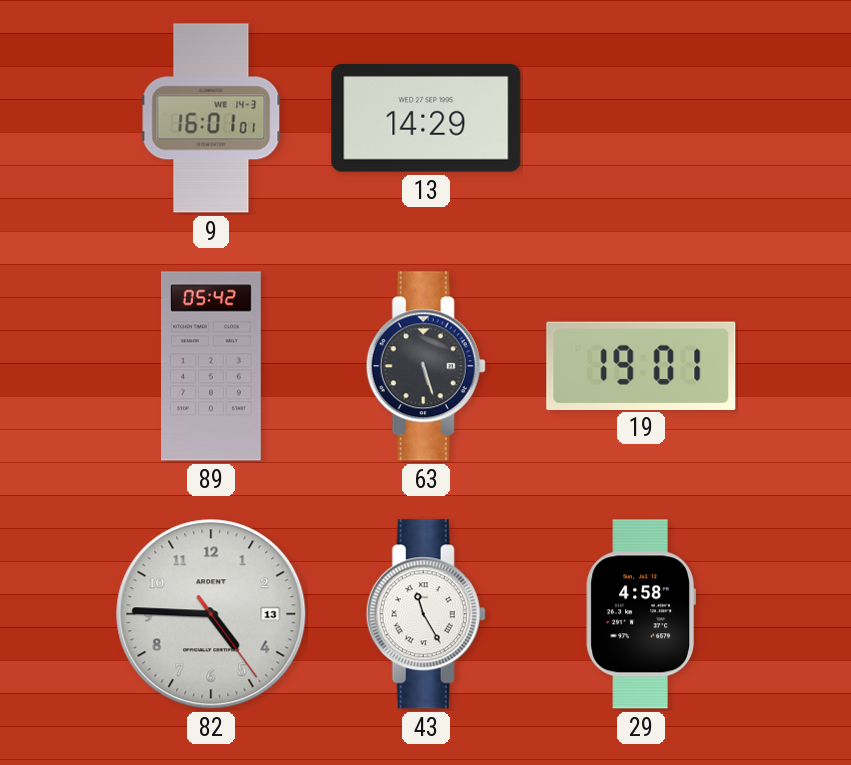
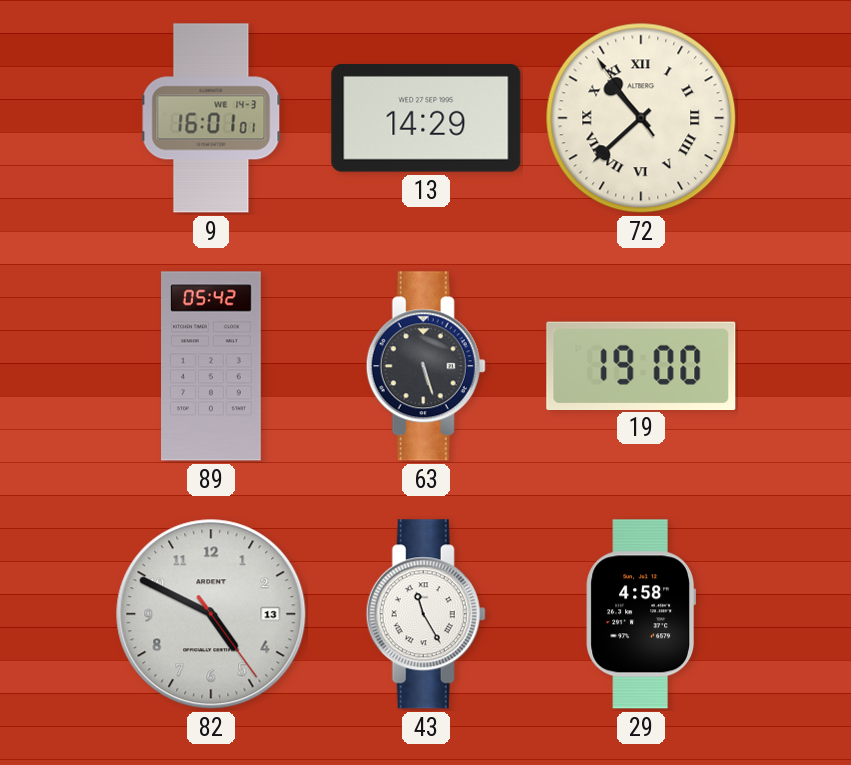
72: none -> 10:37
19: 19:01 -> 19:00
82: 4:45 -> 4:49
